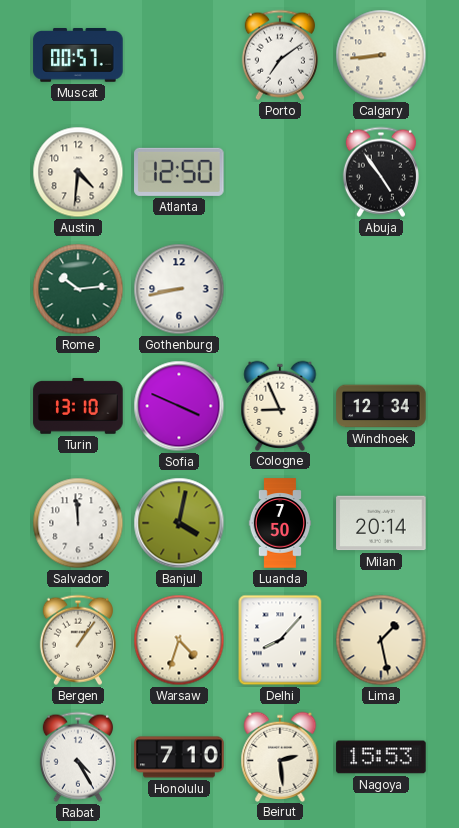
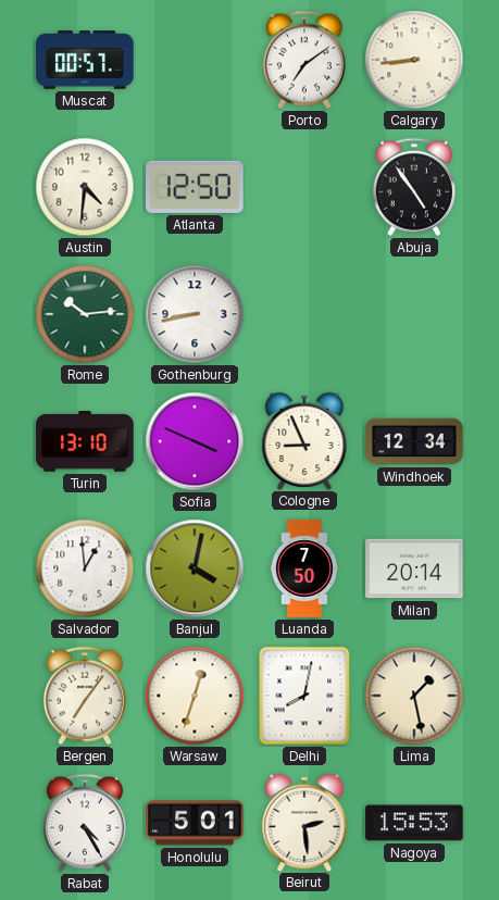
Salvador: 11:59 -> 12:59
Bergen: 1:06 -> 7:06
Warsaw: 4:33 -> 12:33
Delhi: 8:07 -> 8:02
Honolulu: 7:10 -> 5:01
